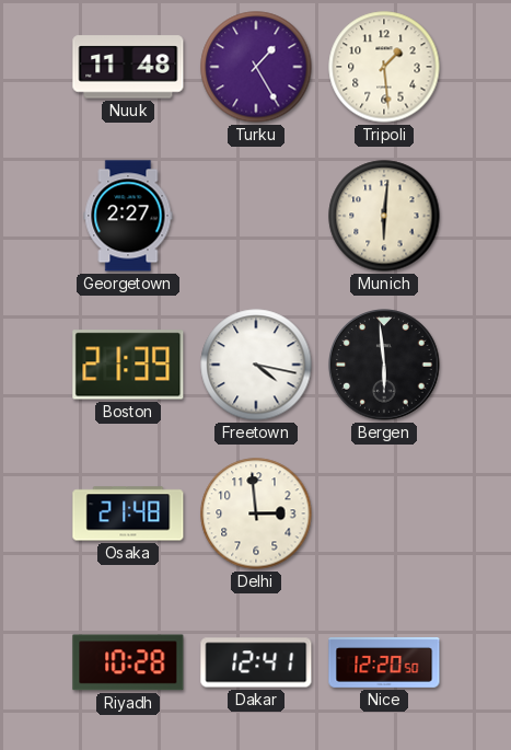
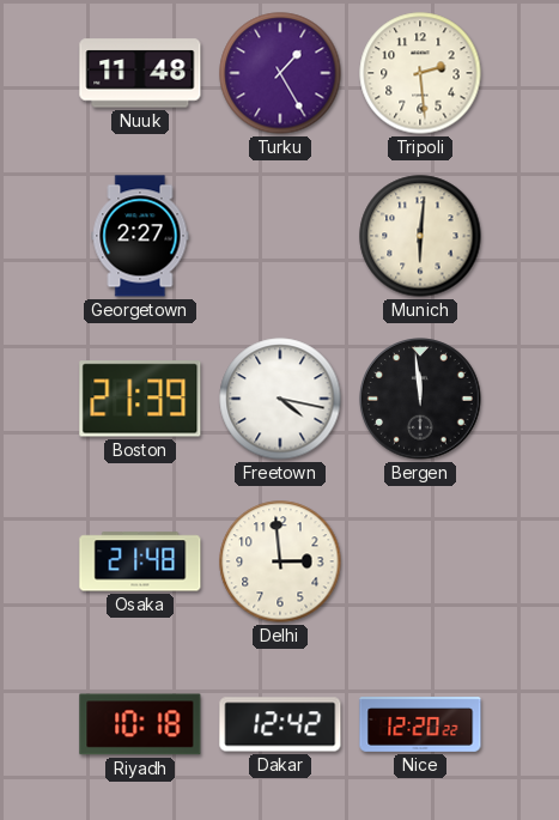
Tripoli: 1:29 -> 2:29
Bergen: 5:59 -> 11:59
Riyadh: 10:28 -> 10:18
Dakar: 12:41 -> 12:42
Nice: 12:20:50 -> 12:20:22
